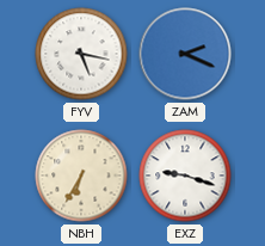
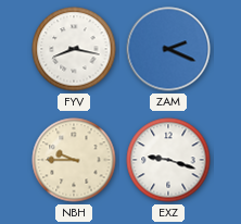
FYV: 5:17 -> 8:17
NBH: 6:35 -> 9:45
